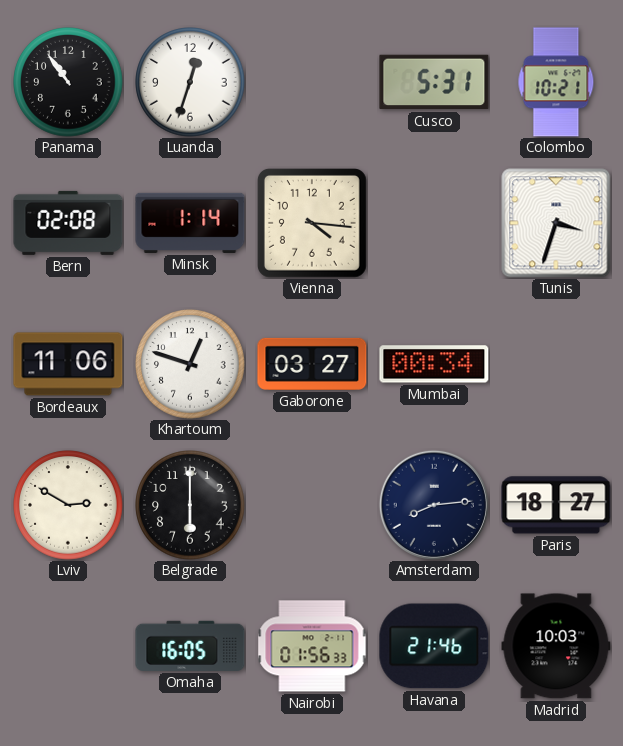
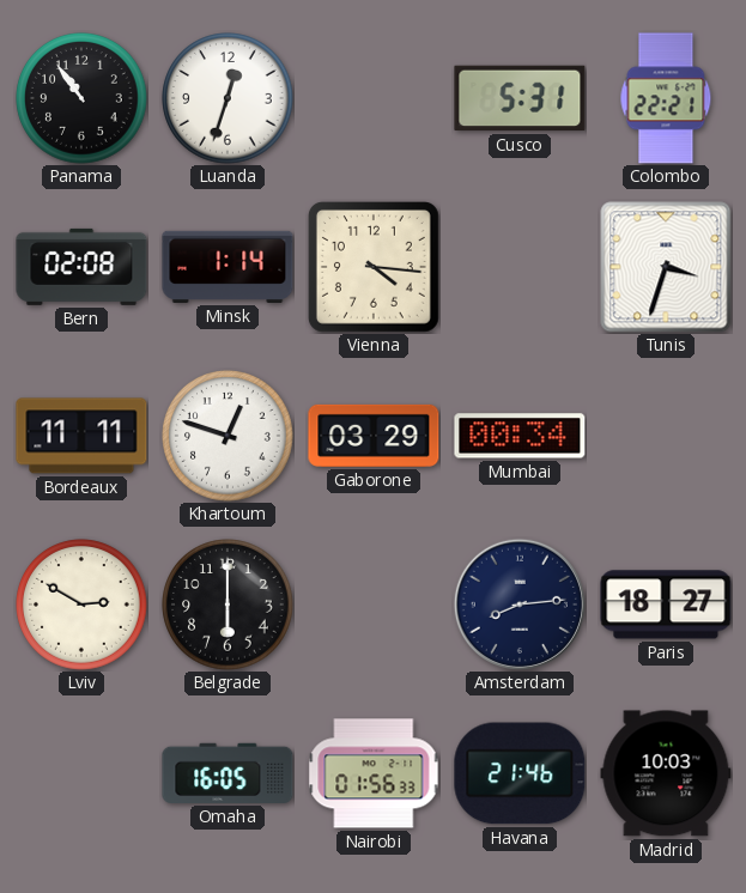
Colombo: 10:21 -> 22:21
Bordeaux: 11:06 -> 11:11
Gaborone: 03:27 -> 03:29
